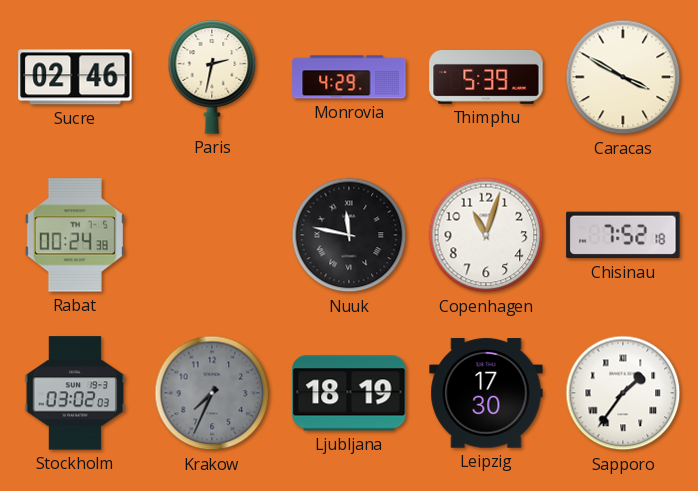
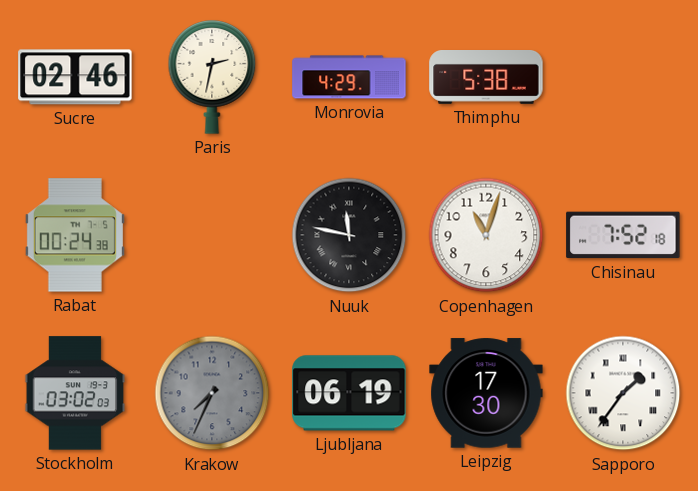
Thimphu: 5:39 -> 5:38
Caracas: 3:50 -> none
Ljubljana: 18:19 -> 06:19
